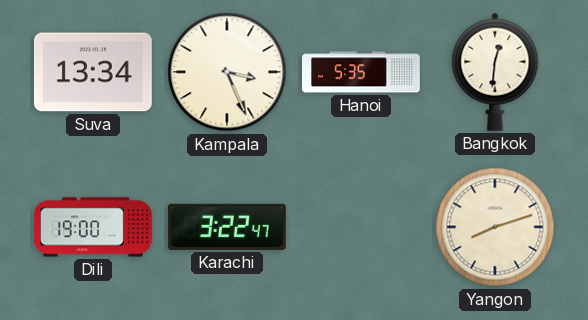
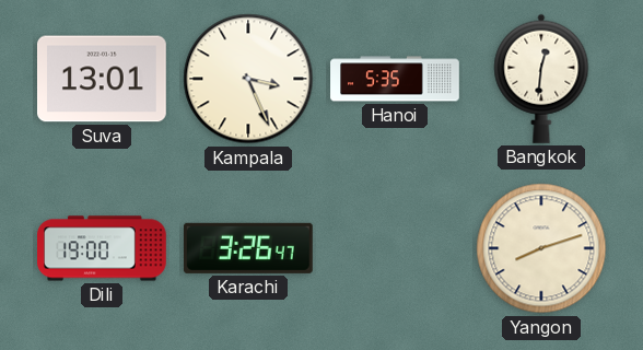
Suva: 13:34 -> 13:01
Karachi: 3:22 -> 3:26
